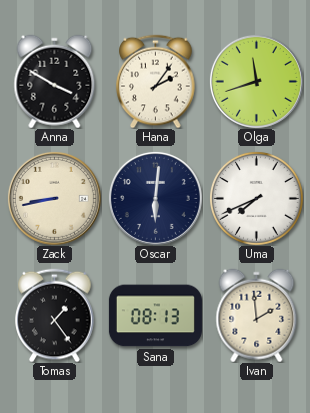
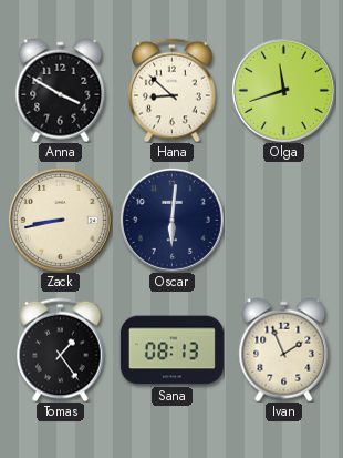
Hana: 2:06 -> 8:52
Uma: 7:41 -> none
Ivan: 1:59 -> 1:56
